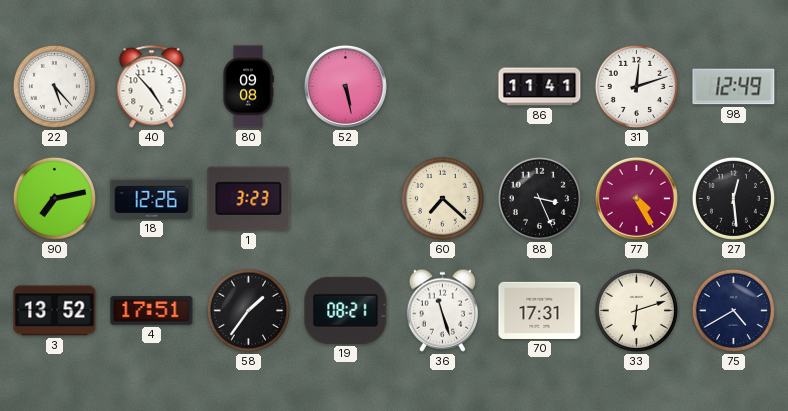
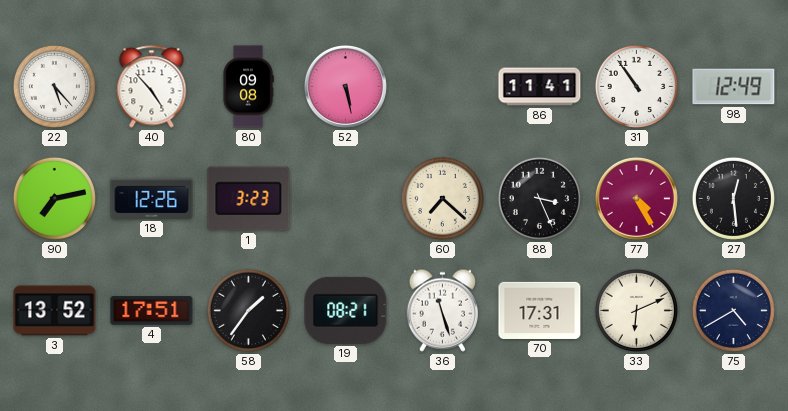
31: 12:12 -> 10:54
33: 6:12 -> 6:11
